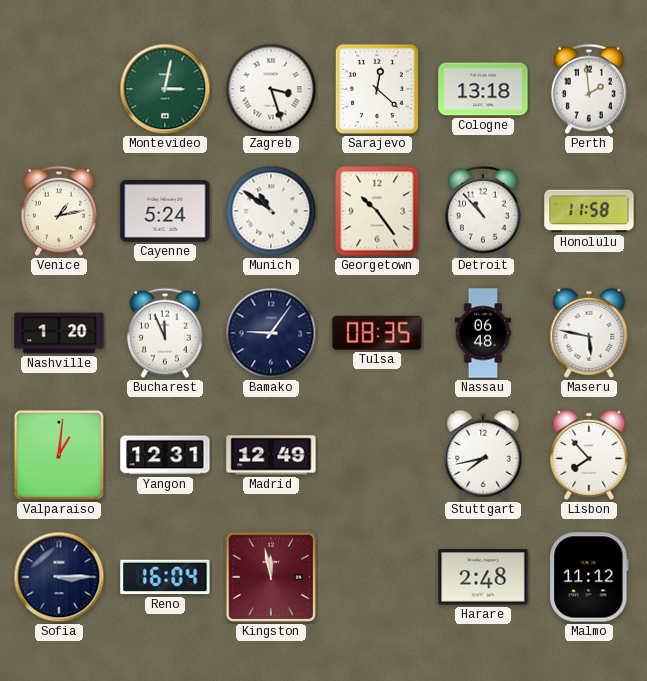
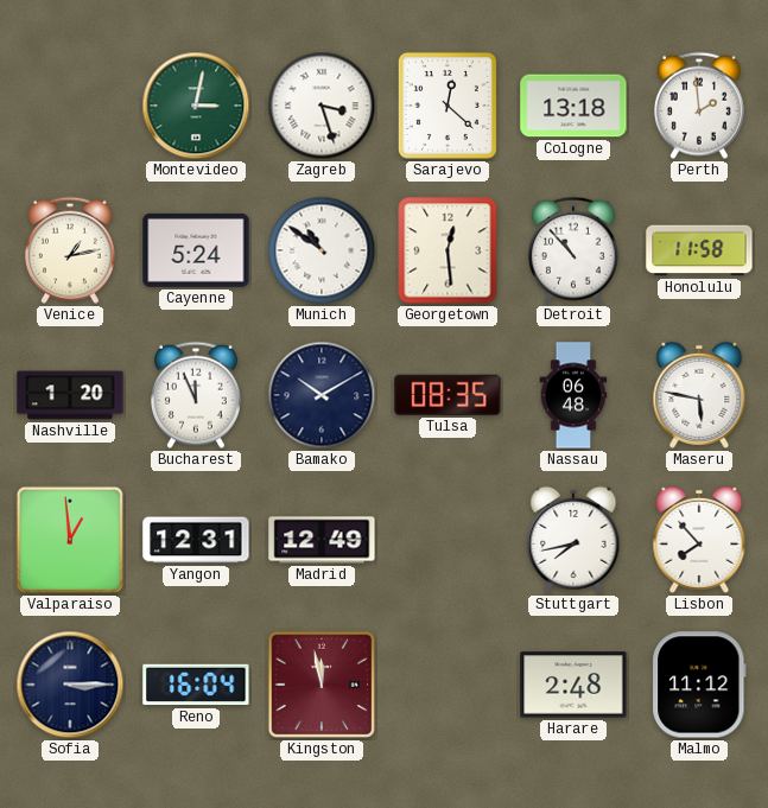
Georgetown: 10:24 -> 12:29
Bamako: 9:06 -> 10:10
Valparaiso: 1:01 -> 12:59
